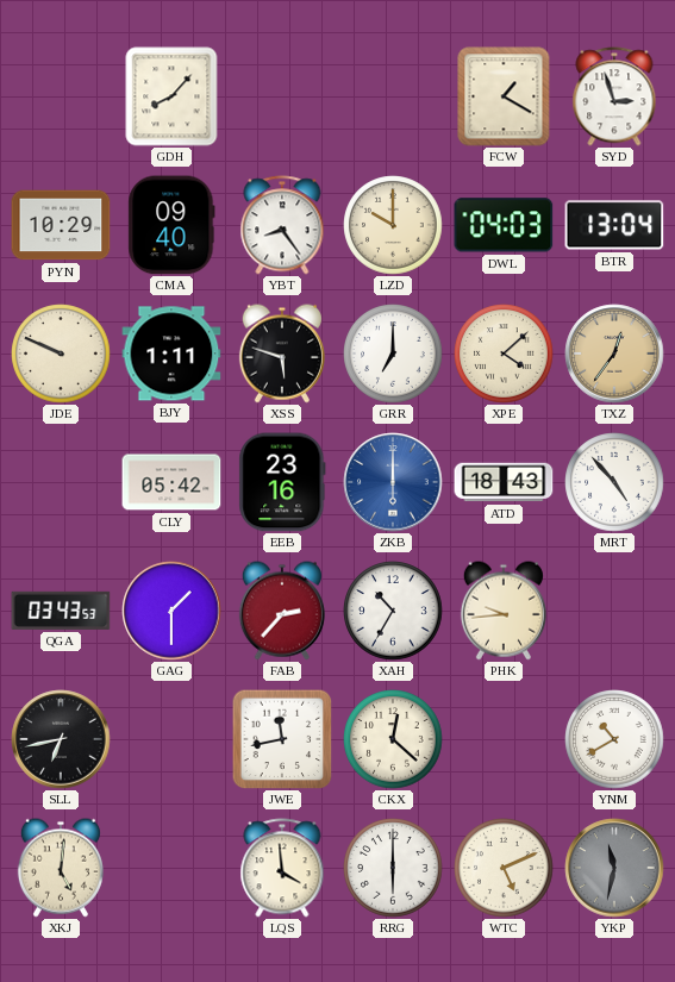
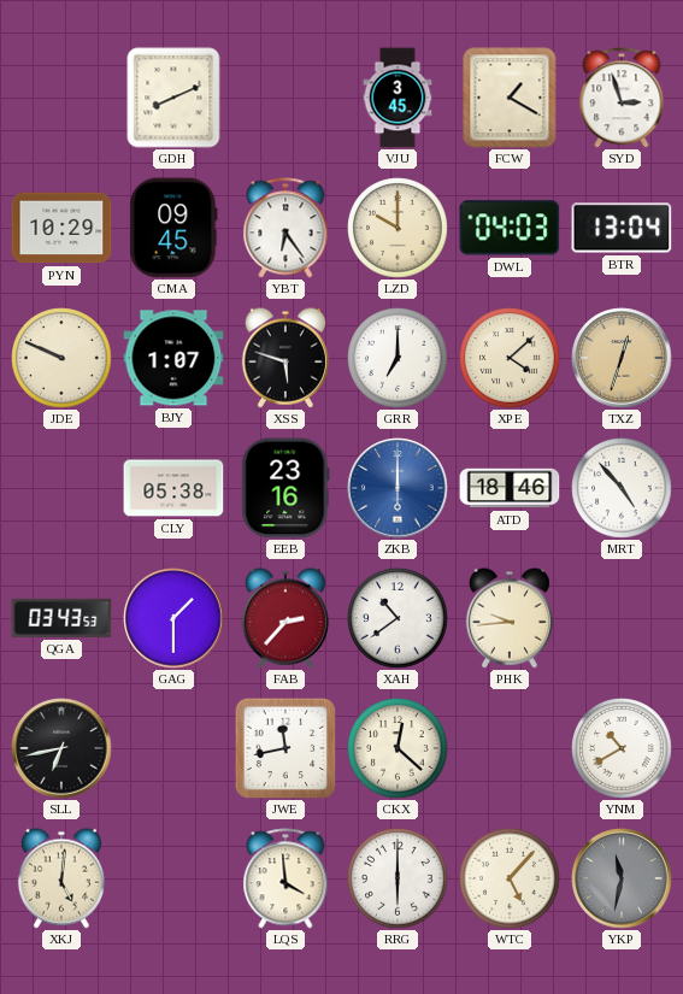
GDH: 8:07 -> 8:11
VJU: none -> 3:45
CMA: 09:40 -> 09:45
YBT: 8:24 -> 6:24
BJY: 1:11 -> 1:07
TXZ: 12:36 -> 12:33
CLY: 05:42 -> 05:38
ATD: 18:43 -> 18:46
XAH: 10:35 -> 10:39
WTC: 5:11 -> 5:07
